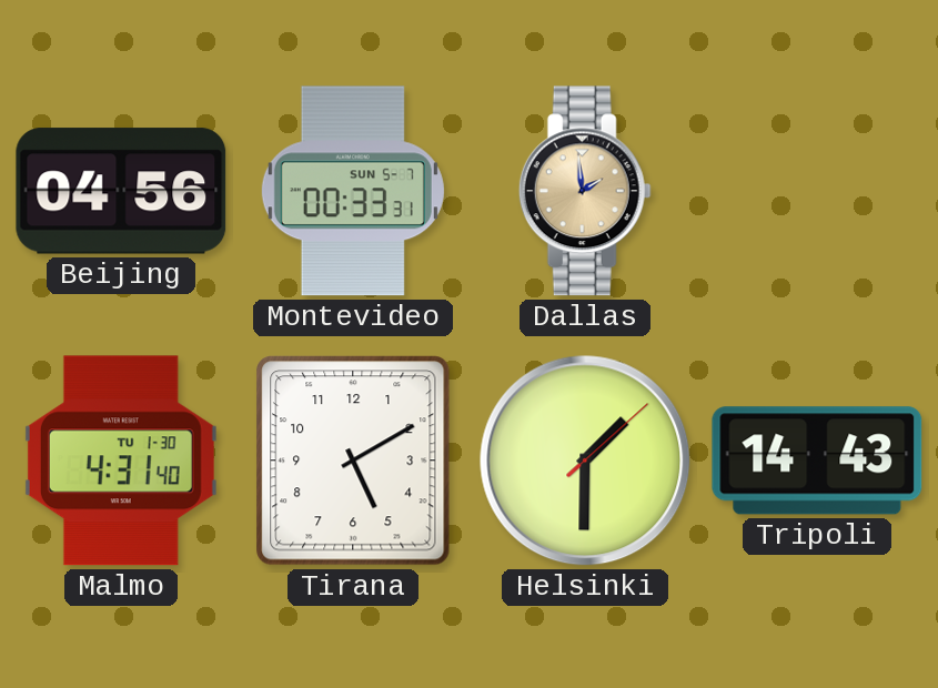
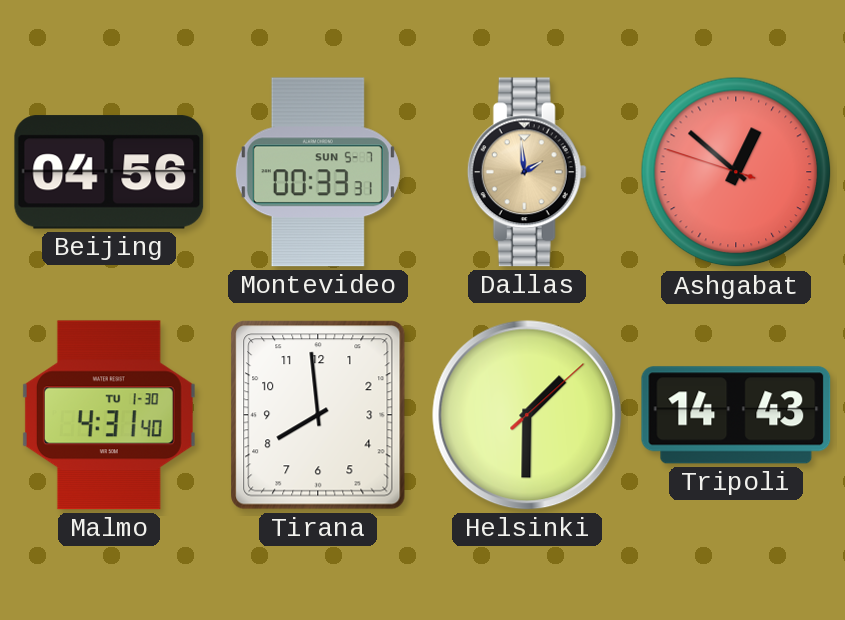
Ashgabat: none -> 12:51
Tirana: 5:10 -> 7:59
